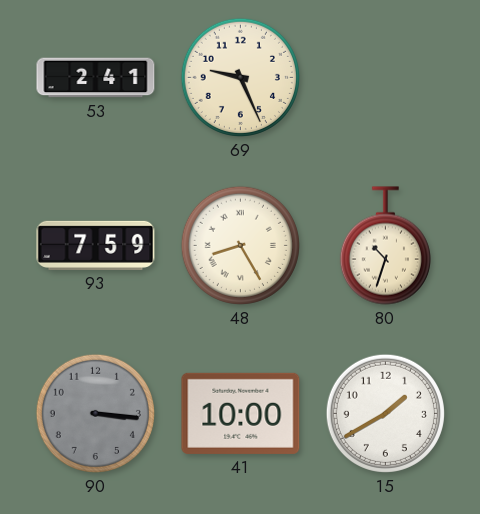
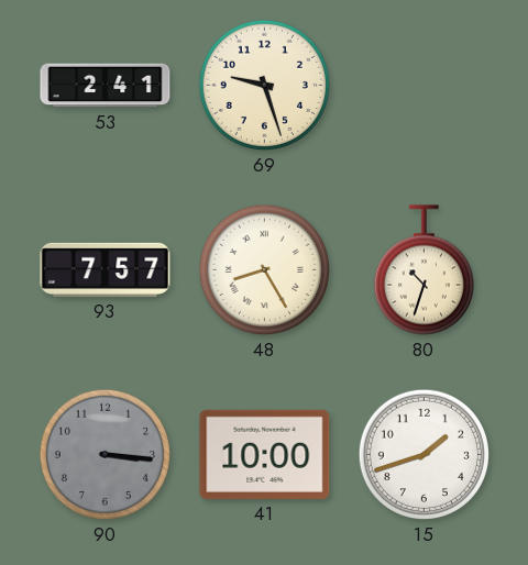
69: 9:26 -> 9:27
93: 7:59 -> 7:57
15: 1:40 -> 1:42
